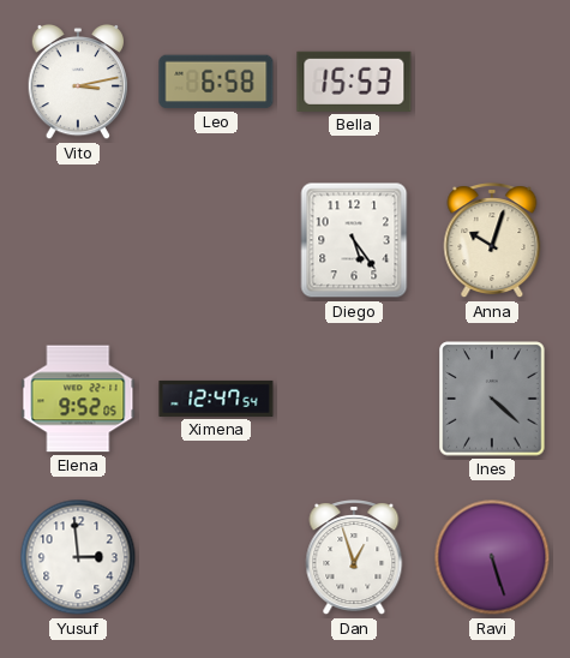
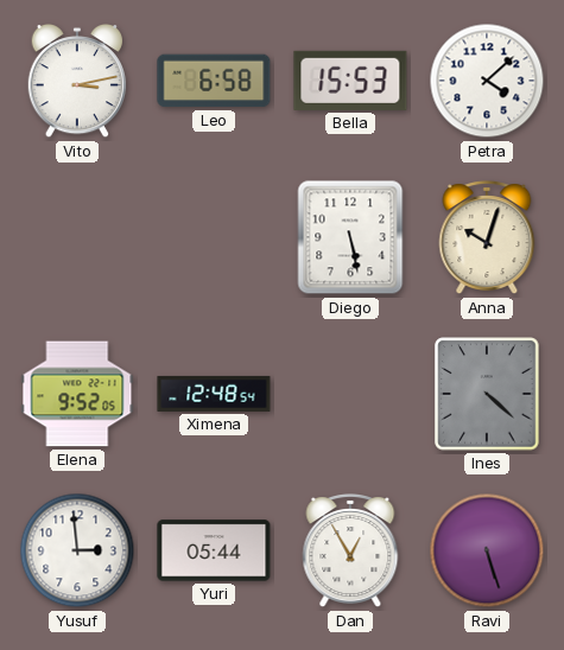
Petra: none -> 4:08
Diego: 5:24 -> 5:28
Ximena: 12:47 -> 12:48
Yuri: none -> 05:44
Dan: 12:57 -> 12:55
